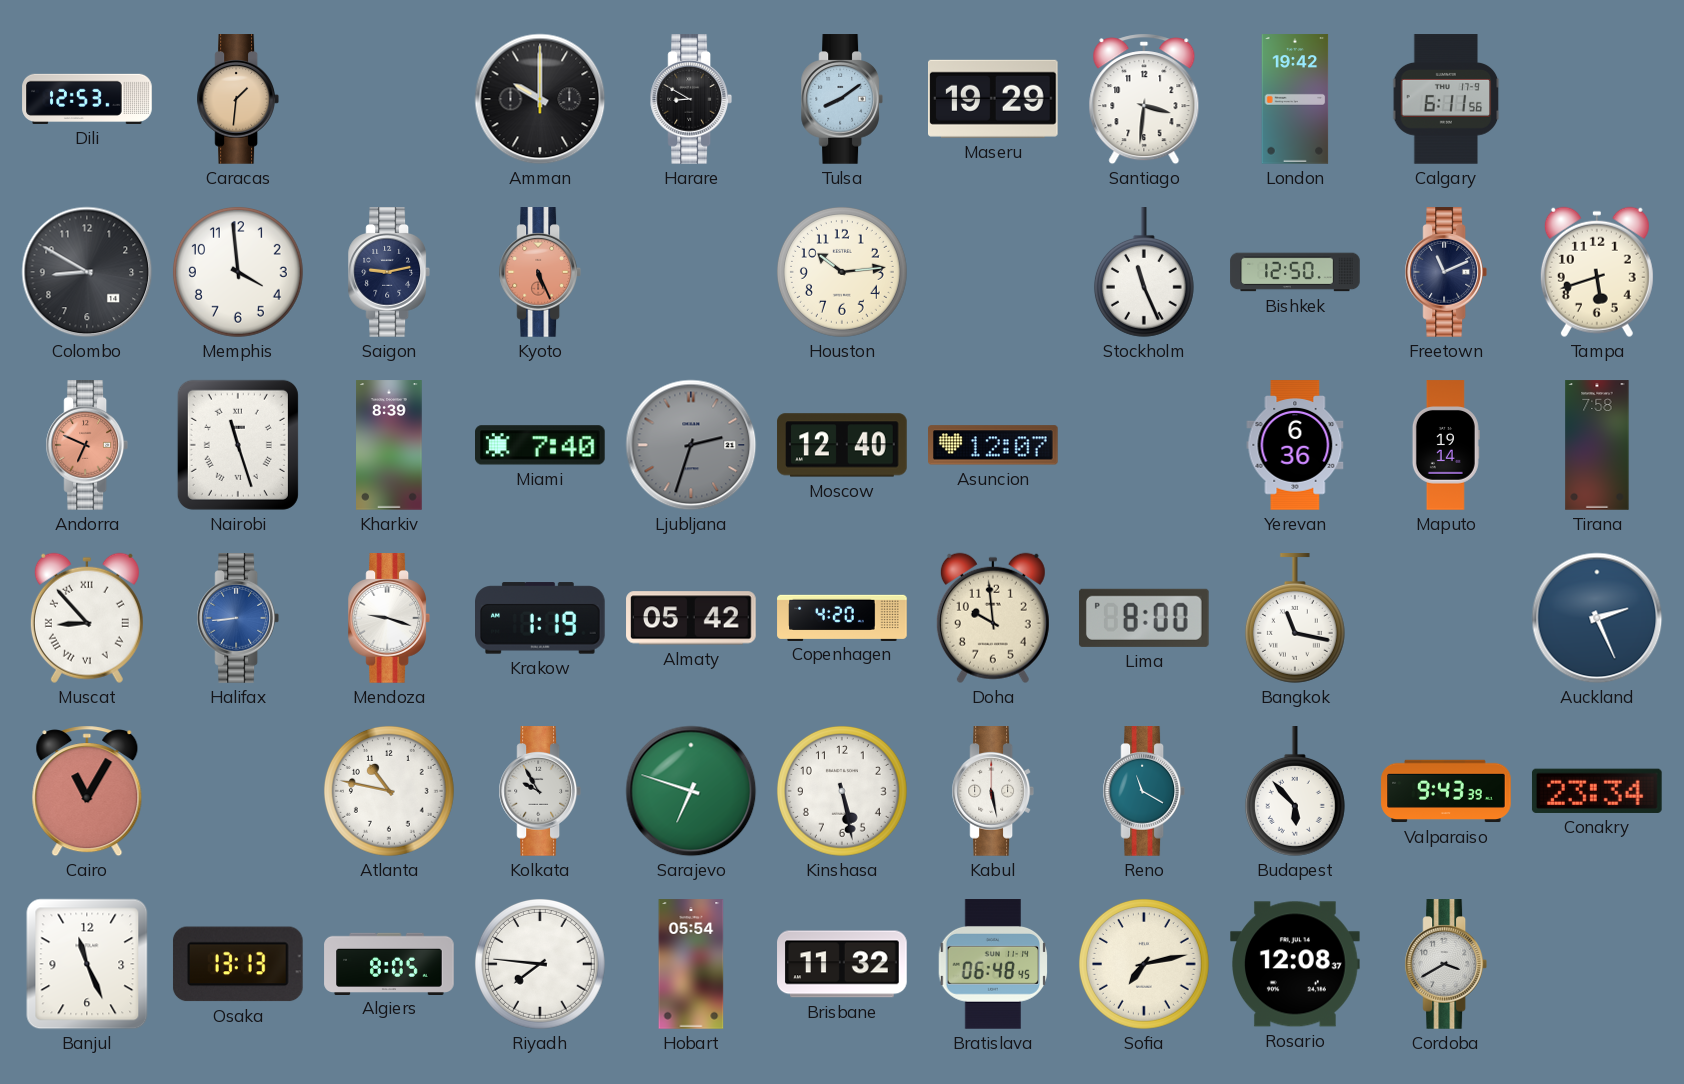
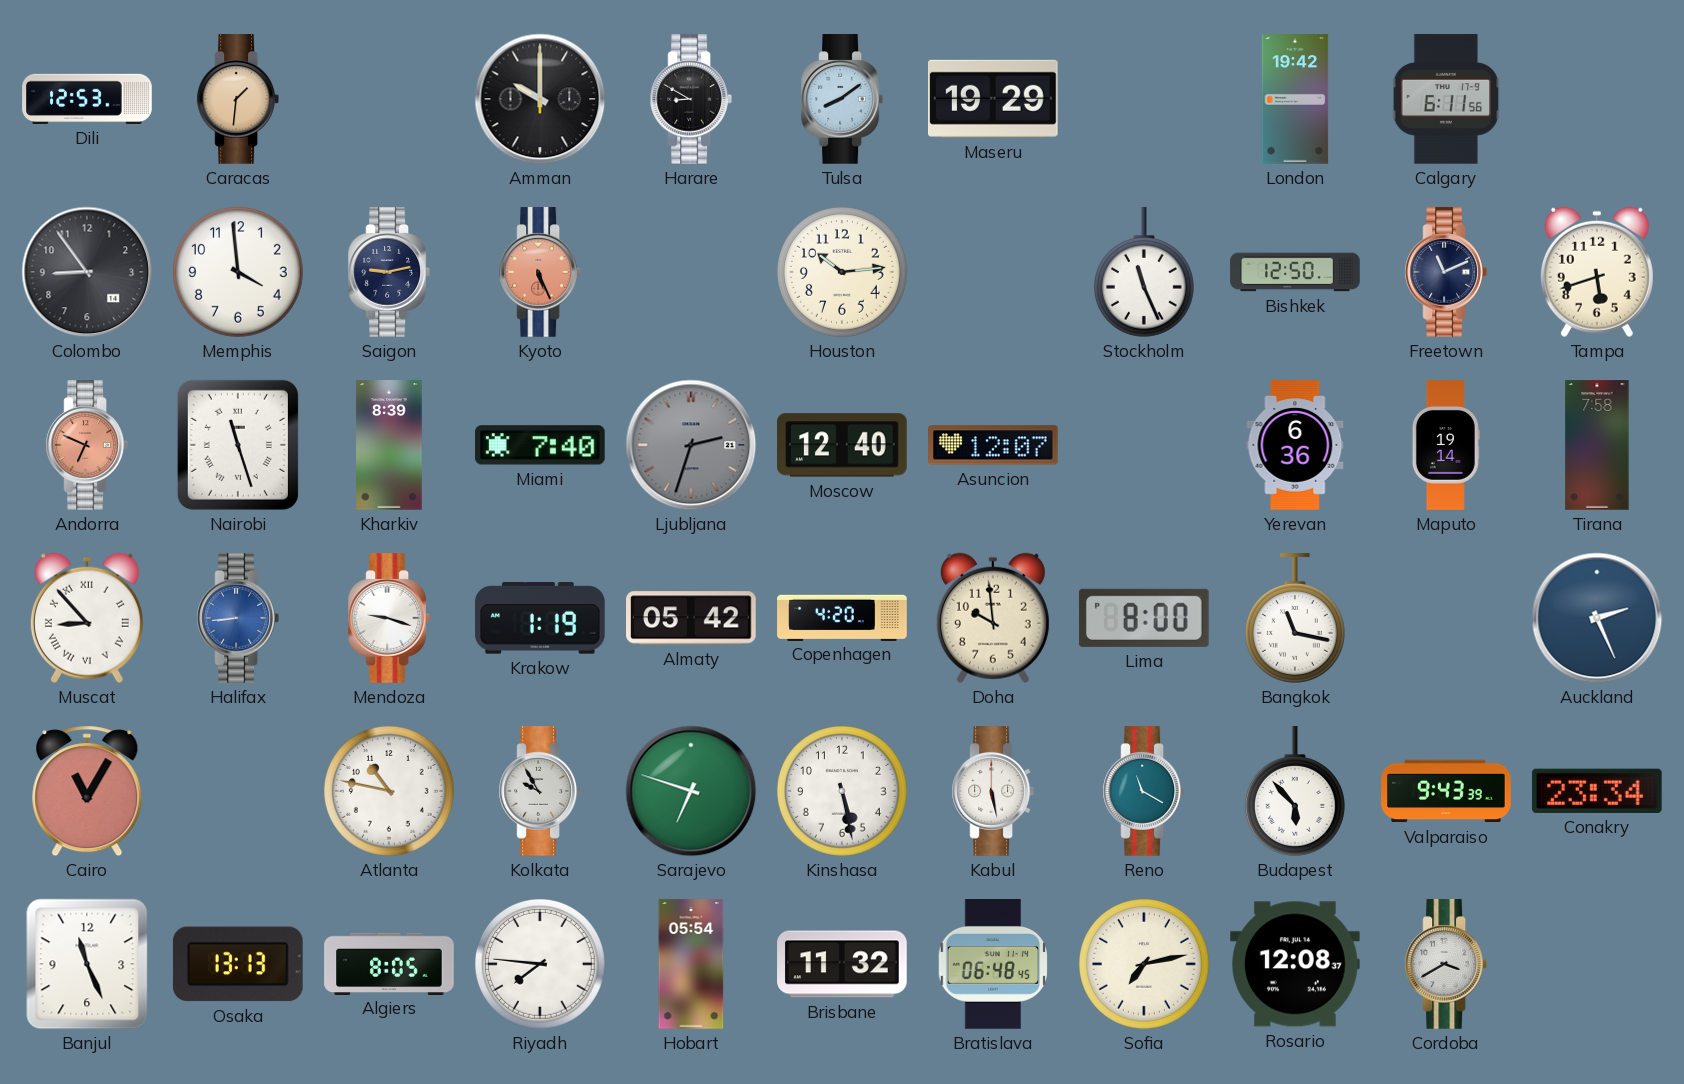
Santiago: 3:31 -> none
Colombo: 8:50 -> 8:54
